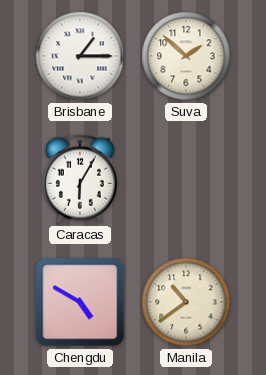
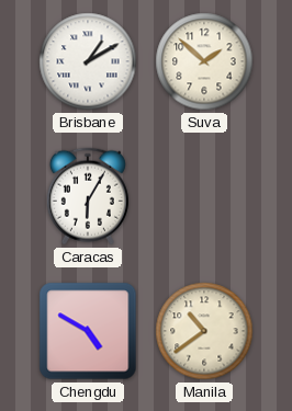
Brisbane: 1:15 -> 1:10
